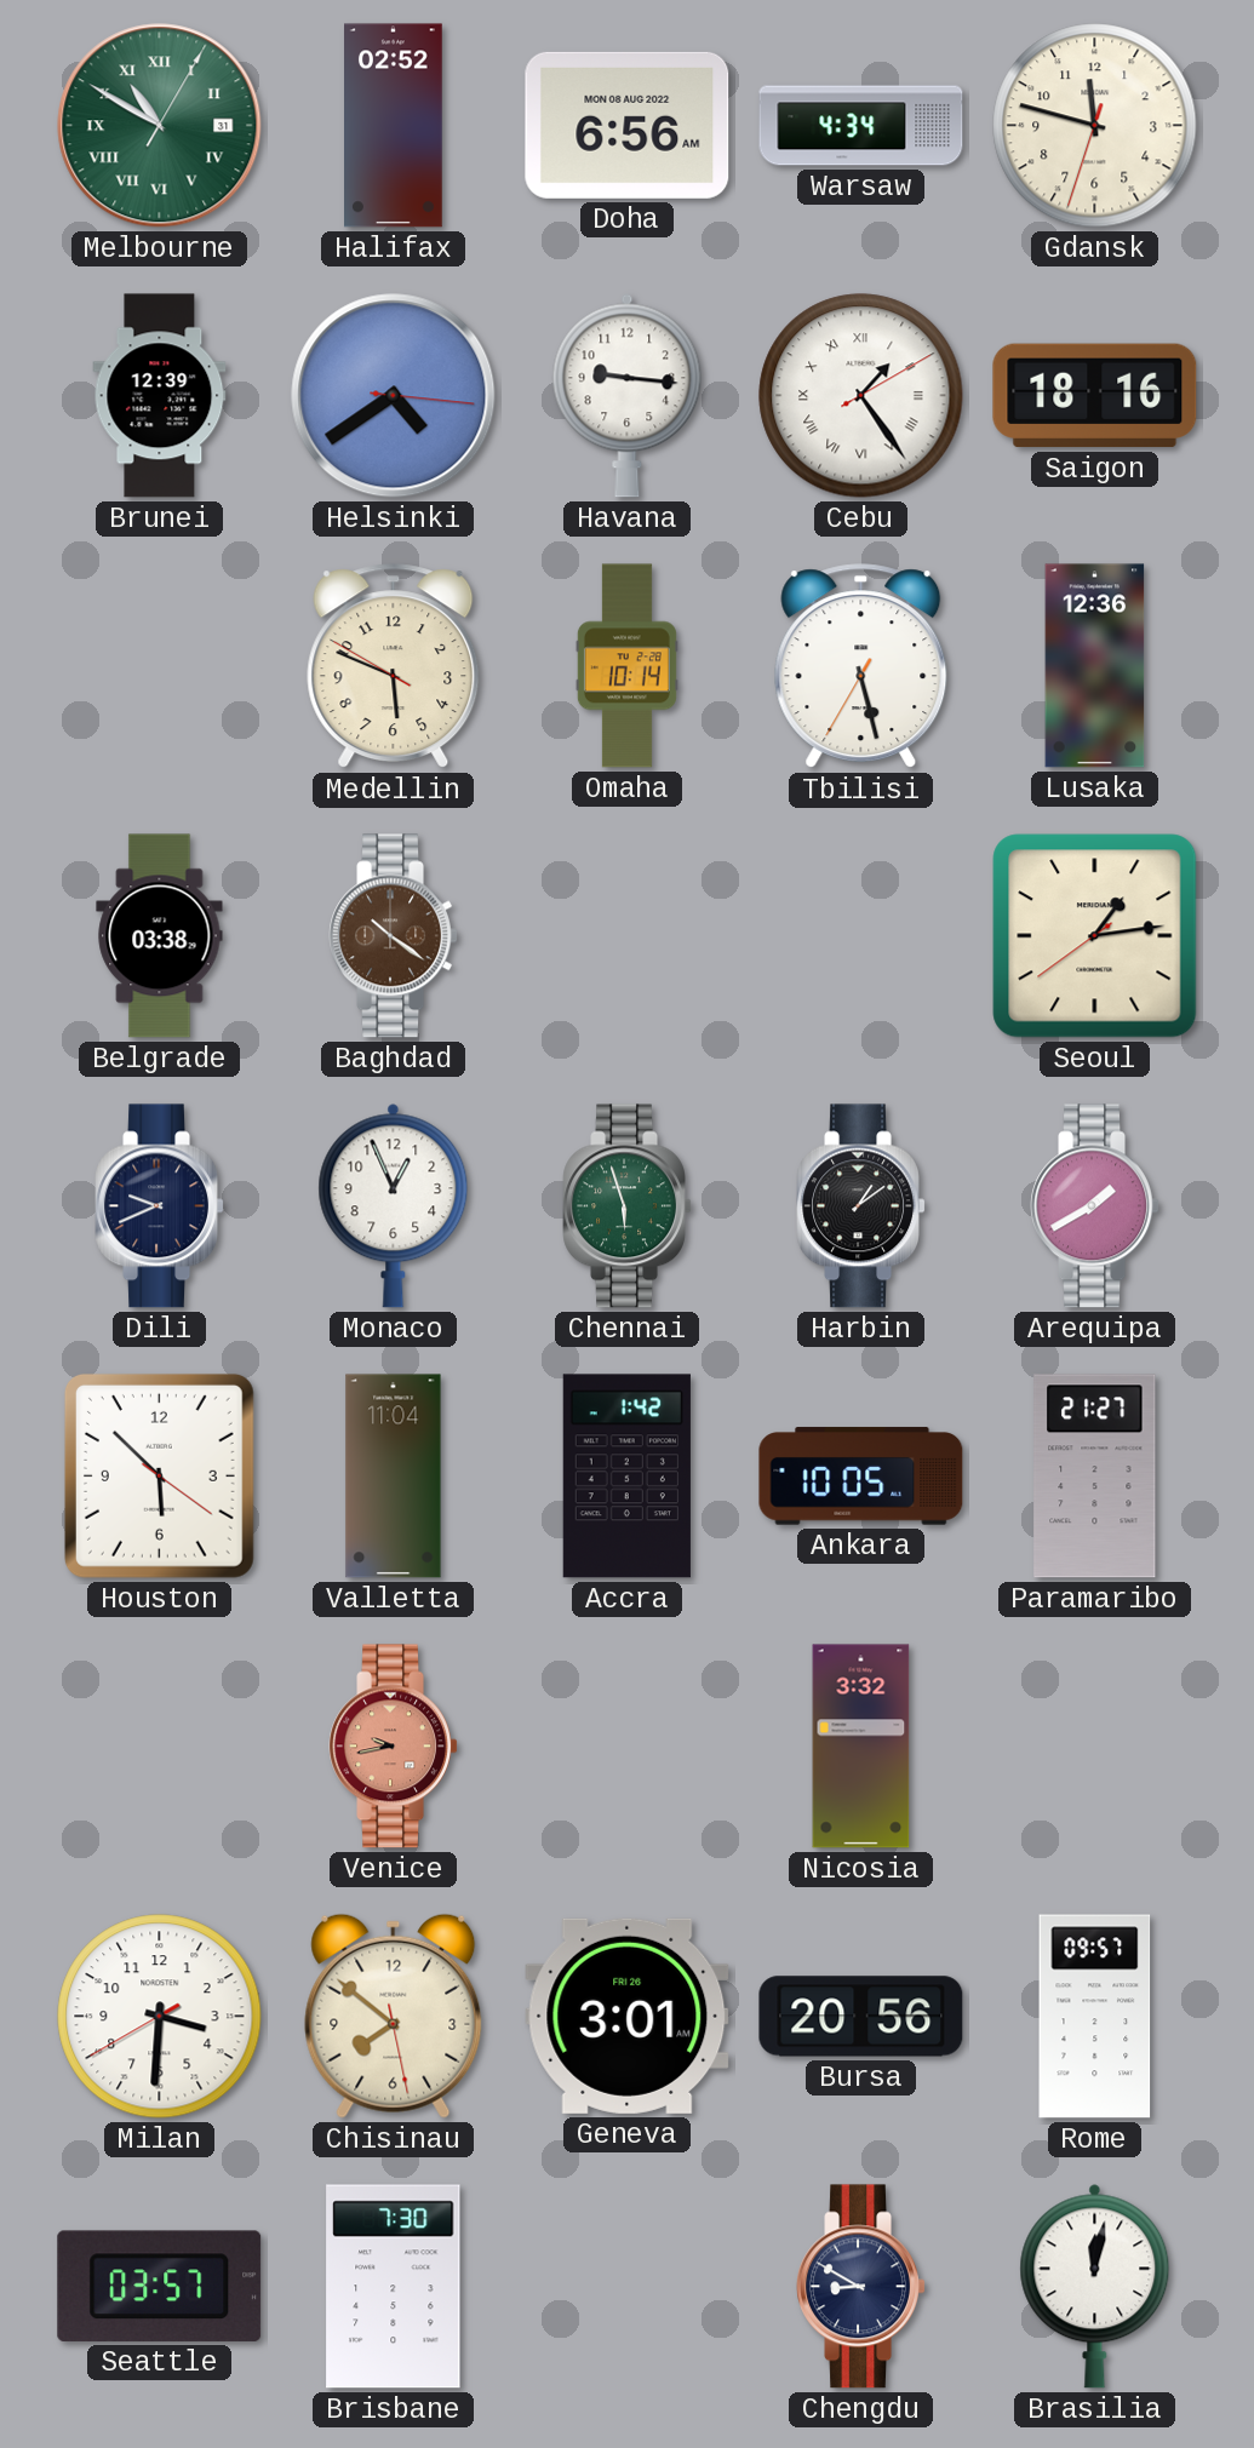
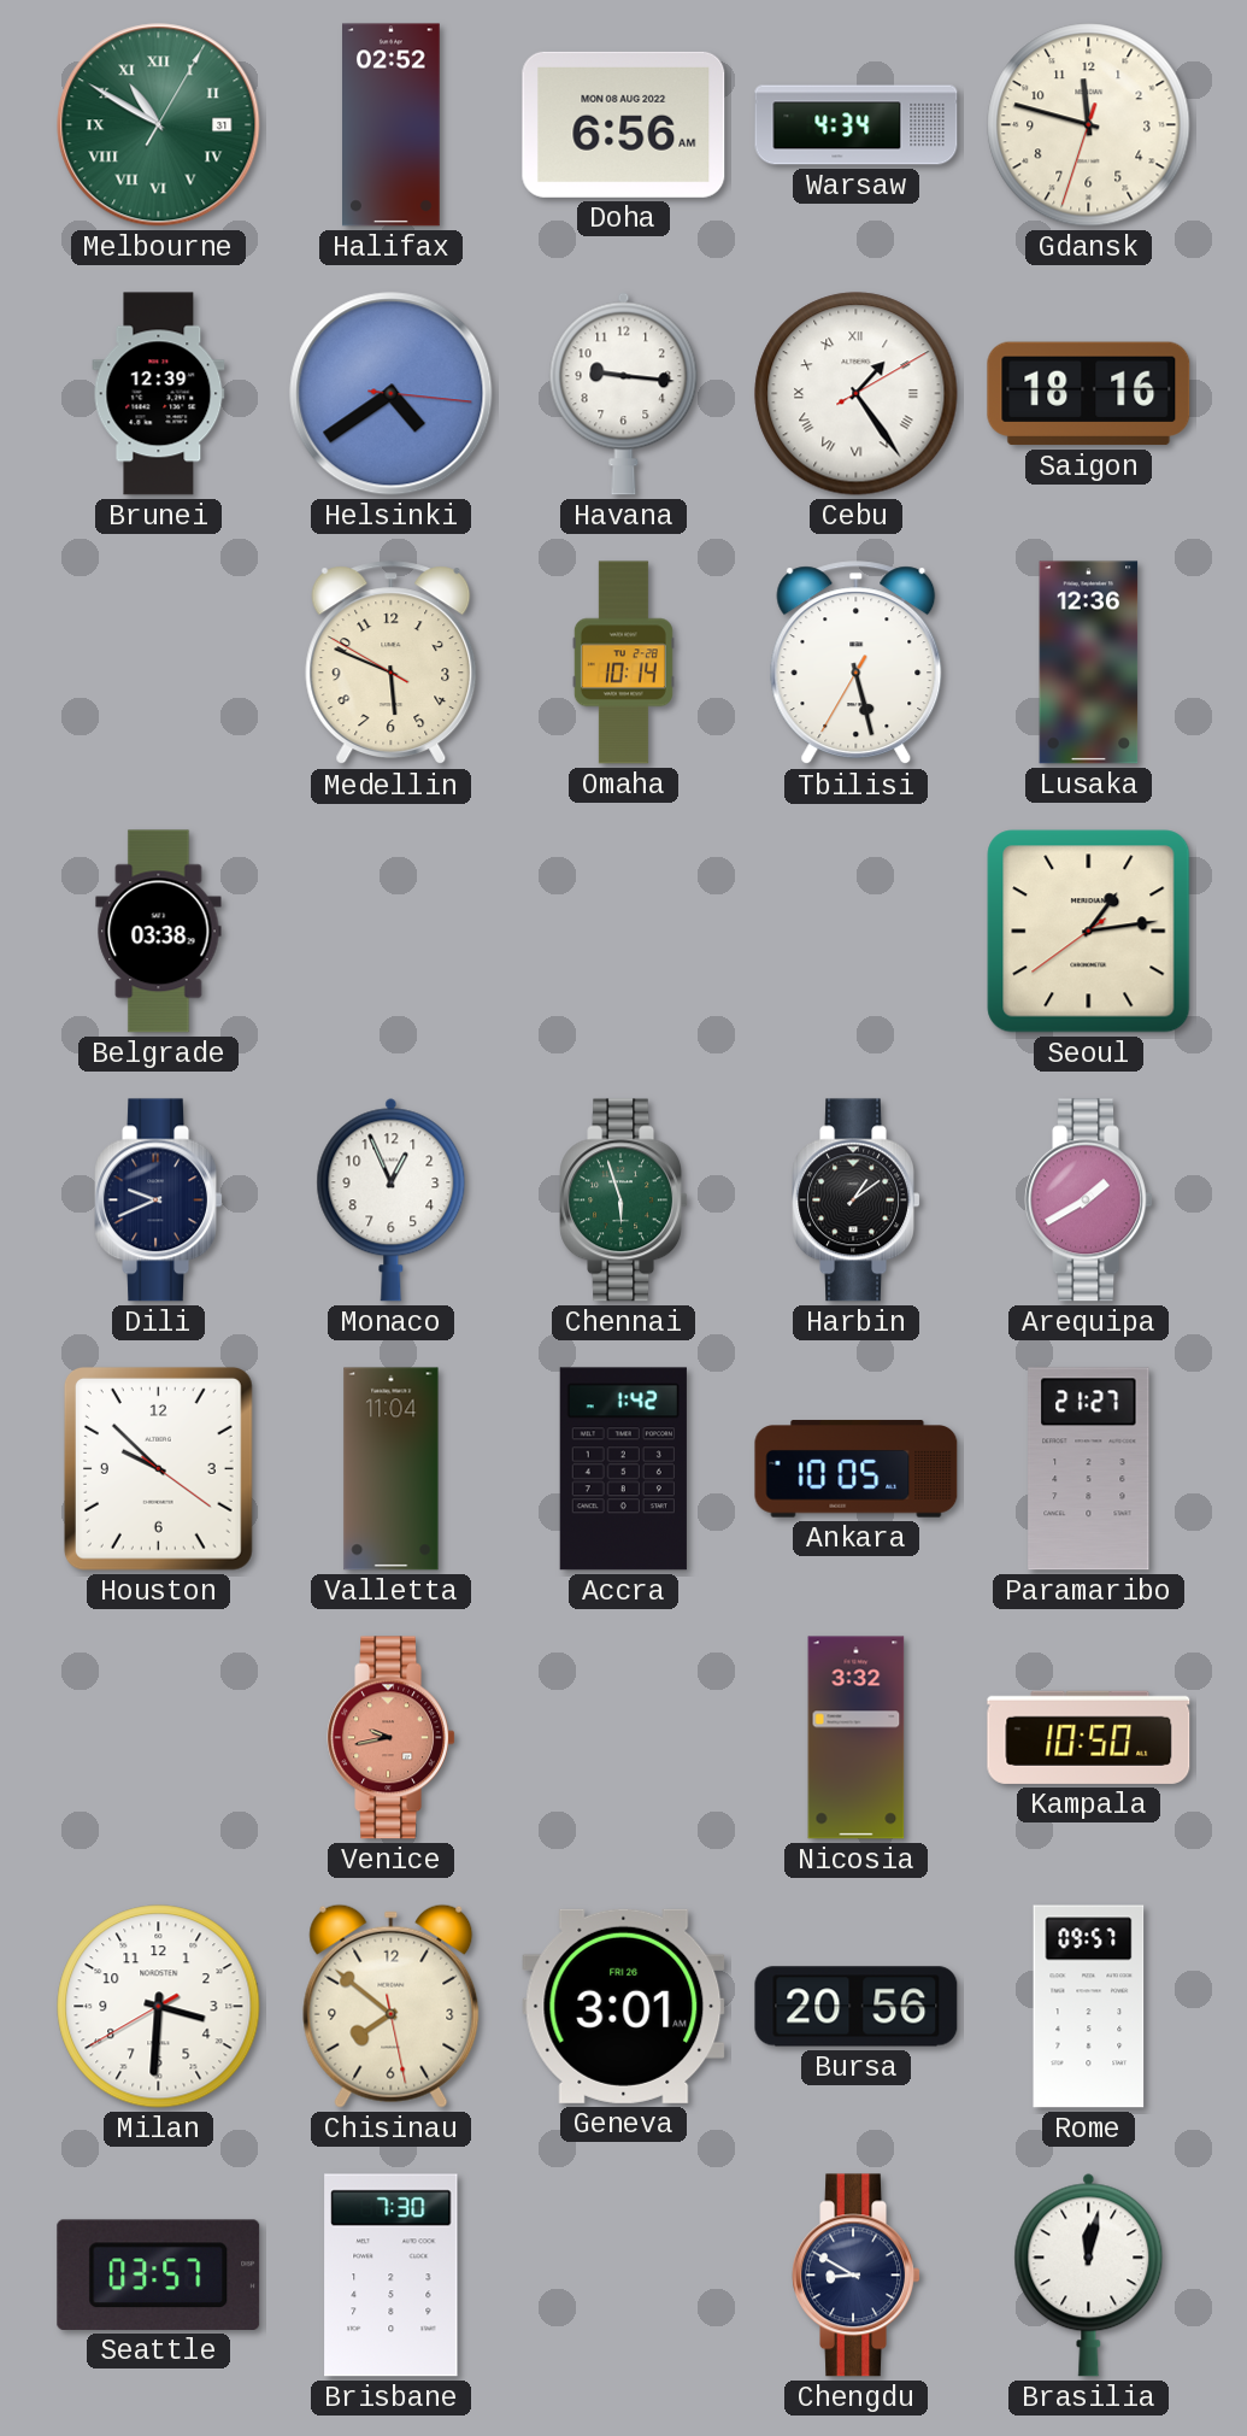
Baghdad: 10:21 -> none
Houston: 5:52 -> 9:52
Kampala: none -> 10:50
